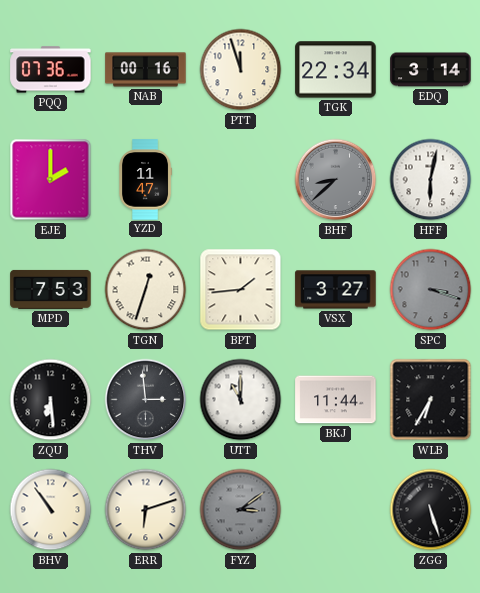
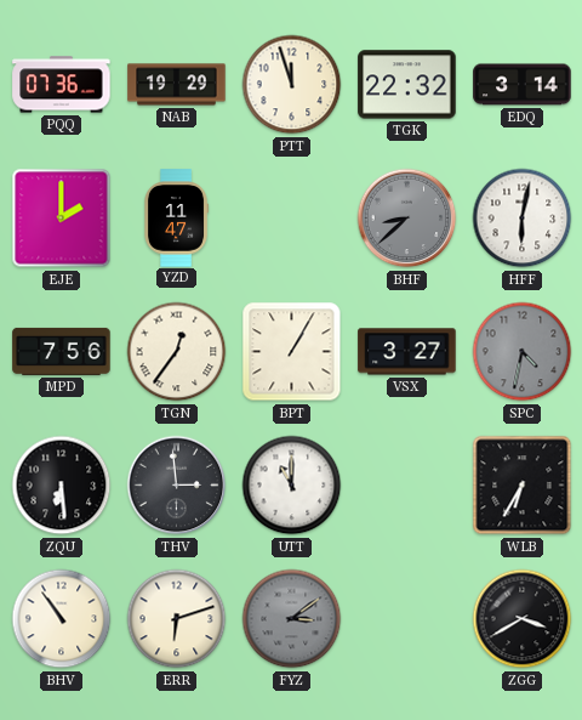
NAB: 00:16 -> 19:29
TGK: 22:34 -> 22:32
MPD: 7:53 -> 7:56
TGN: 12:33 -> 12:36
BPT: 1:44 -> 1:05
SPC: 3:18 -> 4:32
BKJ: 11:44 -> none
ZGG: 5:27 -> 3:40
